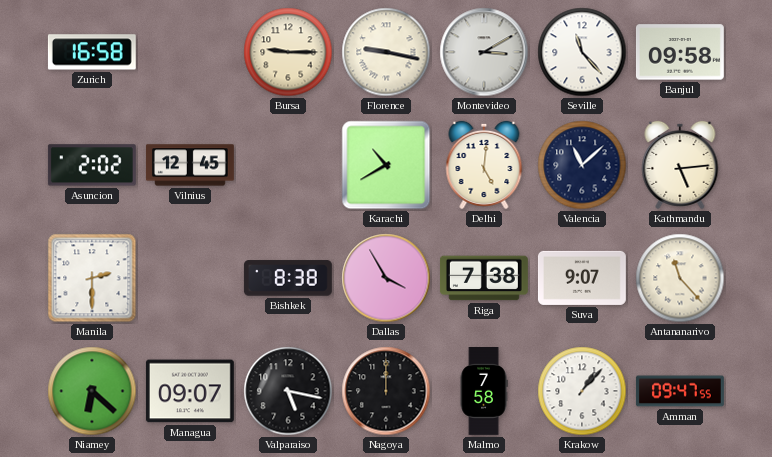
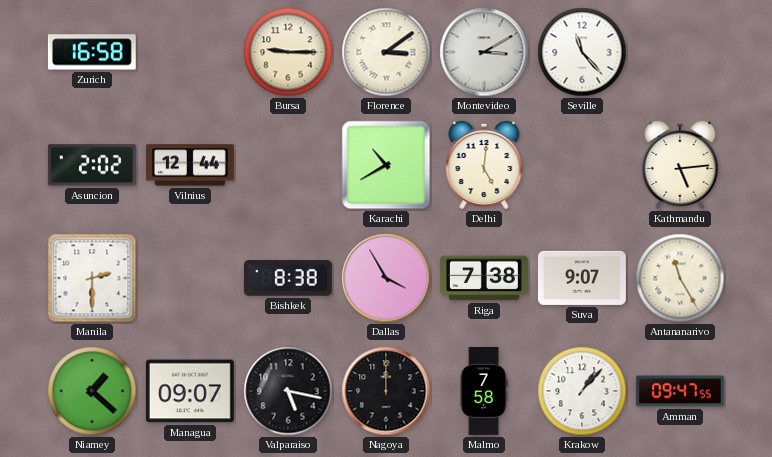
Florence: 9:17 -> 3:09
Banjul: 09:58 -> none
Vilnius: 12:45 -> 12:44
Valencia: 11:08 -> none
Antananarivo: 11:23 -> 11:25
Niamey: 6:22 -> 1:22
